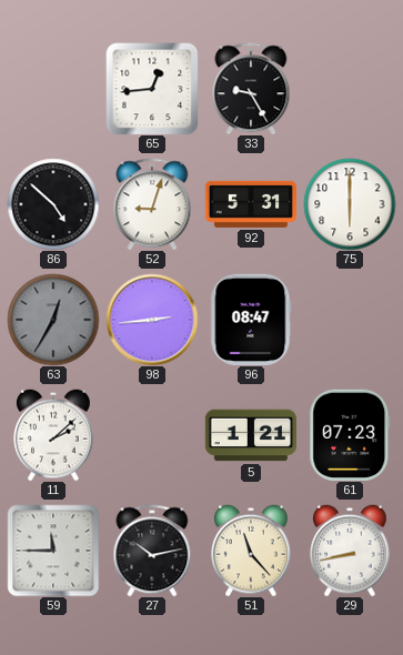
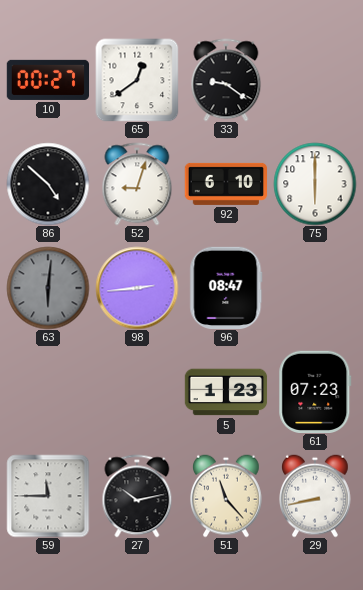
10: none -> 00:27
65: 12:44 -> 12:39
33: 9:25 -> 9:21
92: 5:31 -> 6:10
63: 12:35 -> 6:01
11: 2:08 -> none
5: 1:21 -> 1:23
